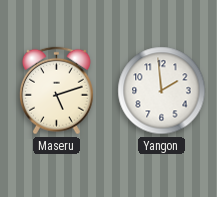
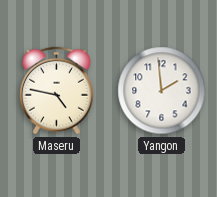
Maseru: 5:12 -> 4:47
